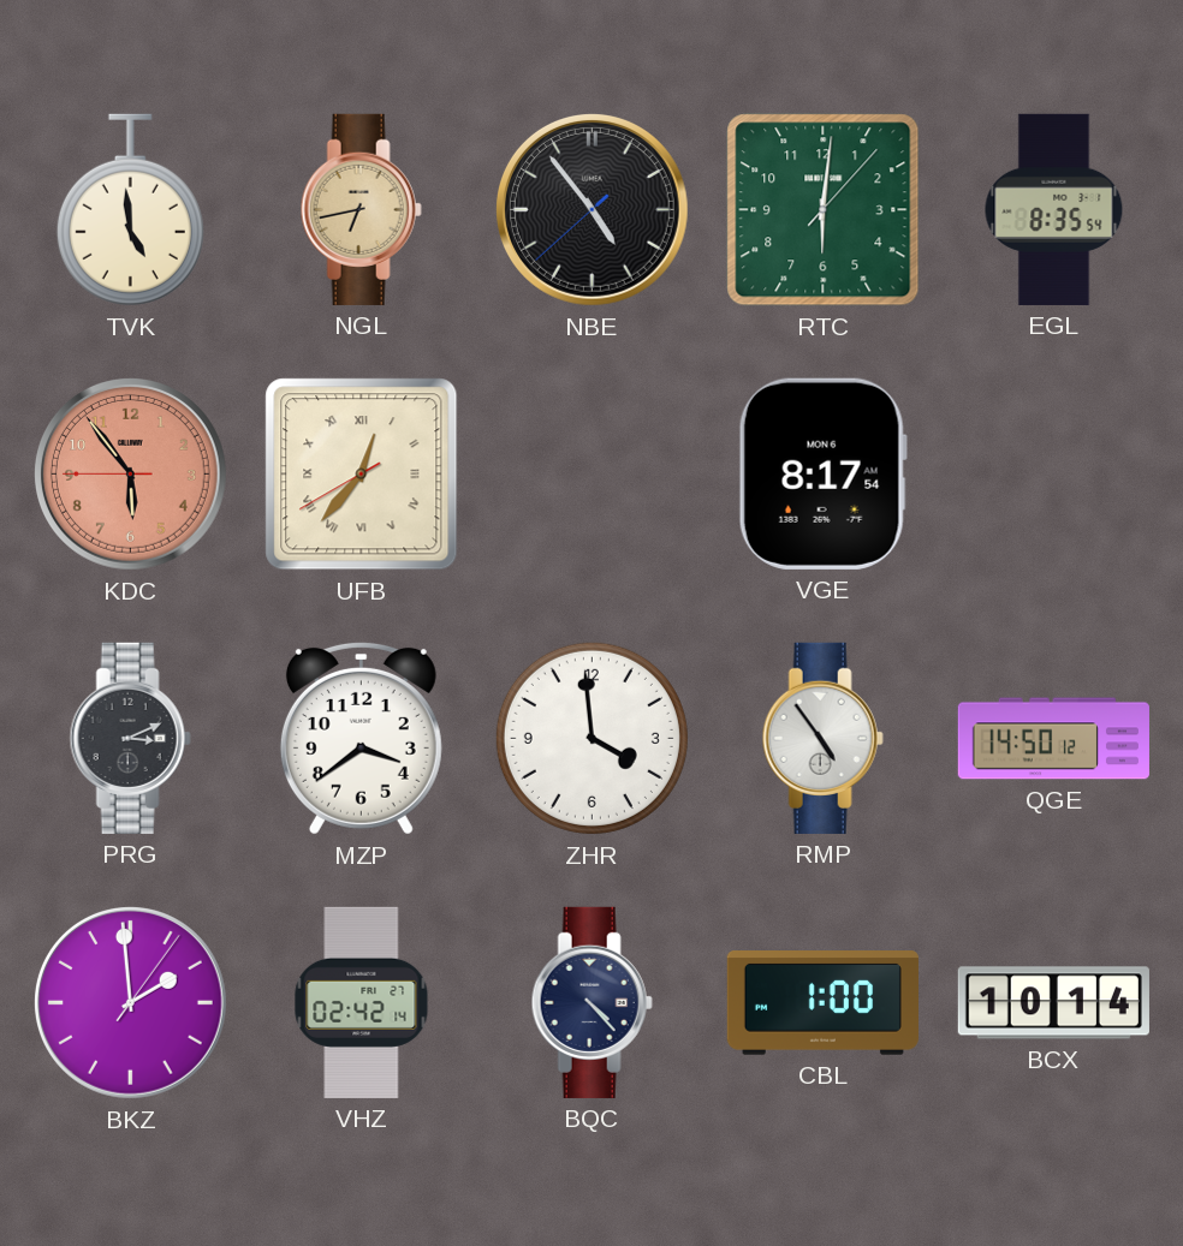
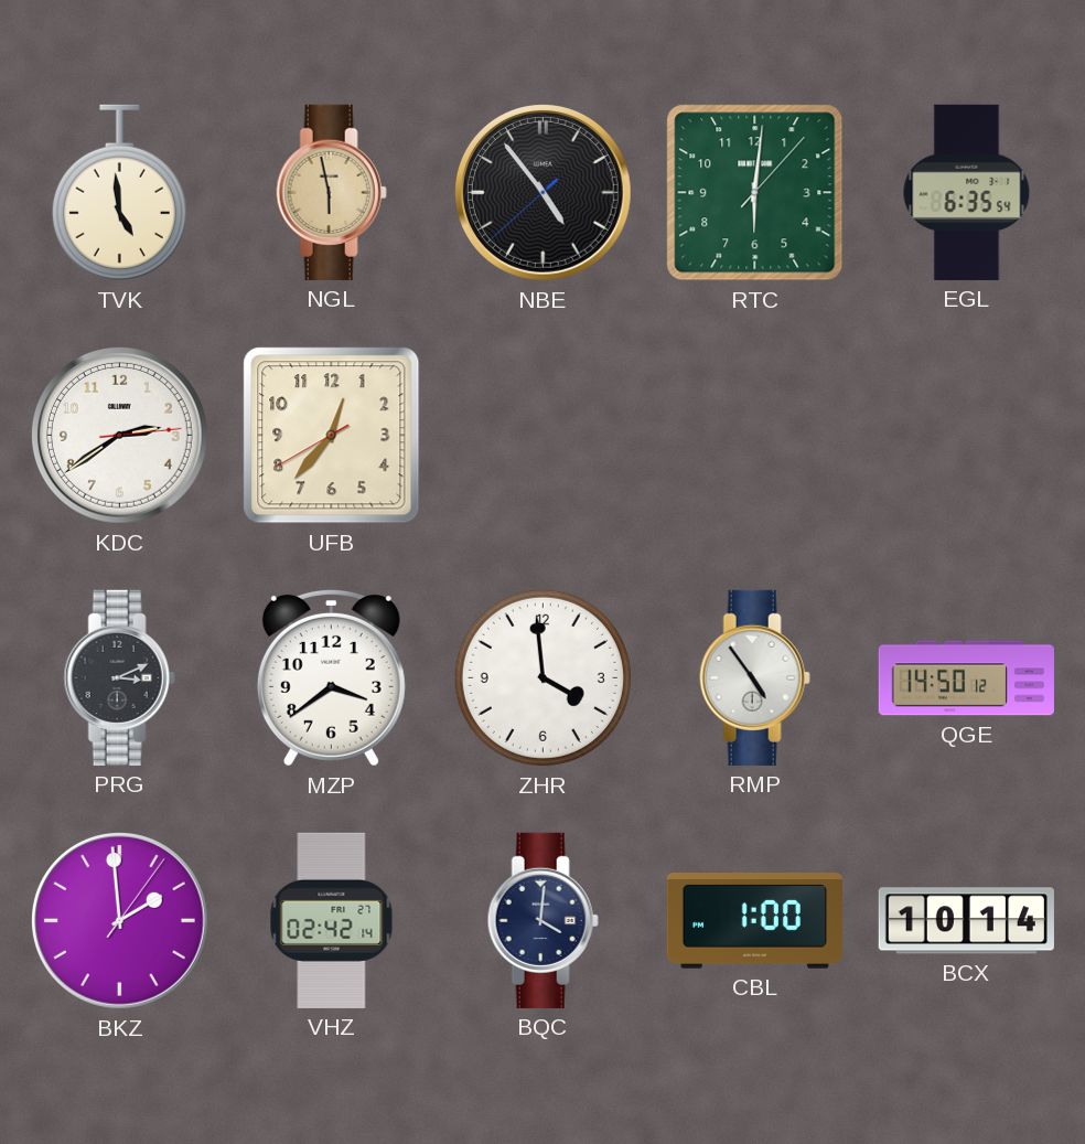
NGL: 6:43 -> 5:58
EGL: 8:35 -> 6:35
KDC: 5:53 -> 2:39
KDC dial: salmon -> white
UFB numerals: Roman -> Arabic
VGE: 8:17 -> none
BQC: 4:23 -> 4:01
